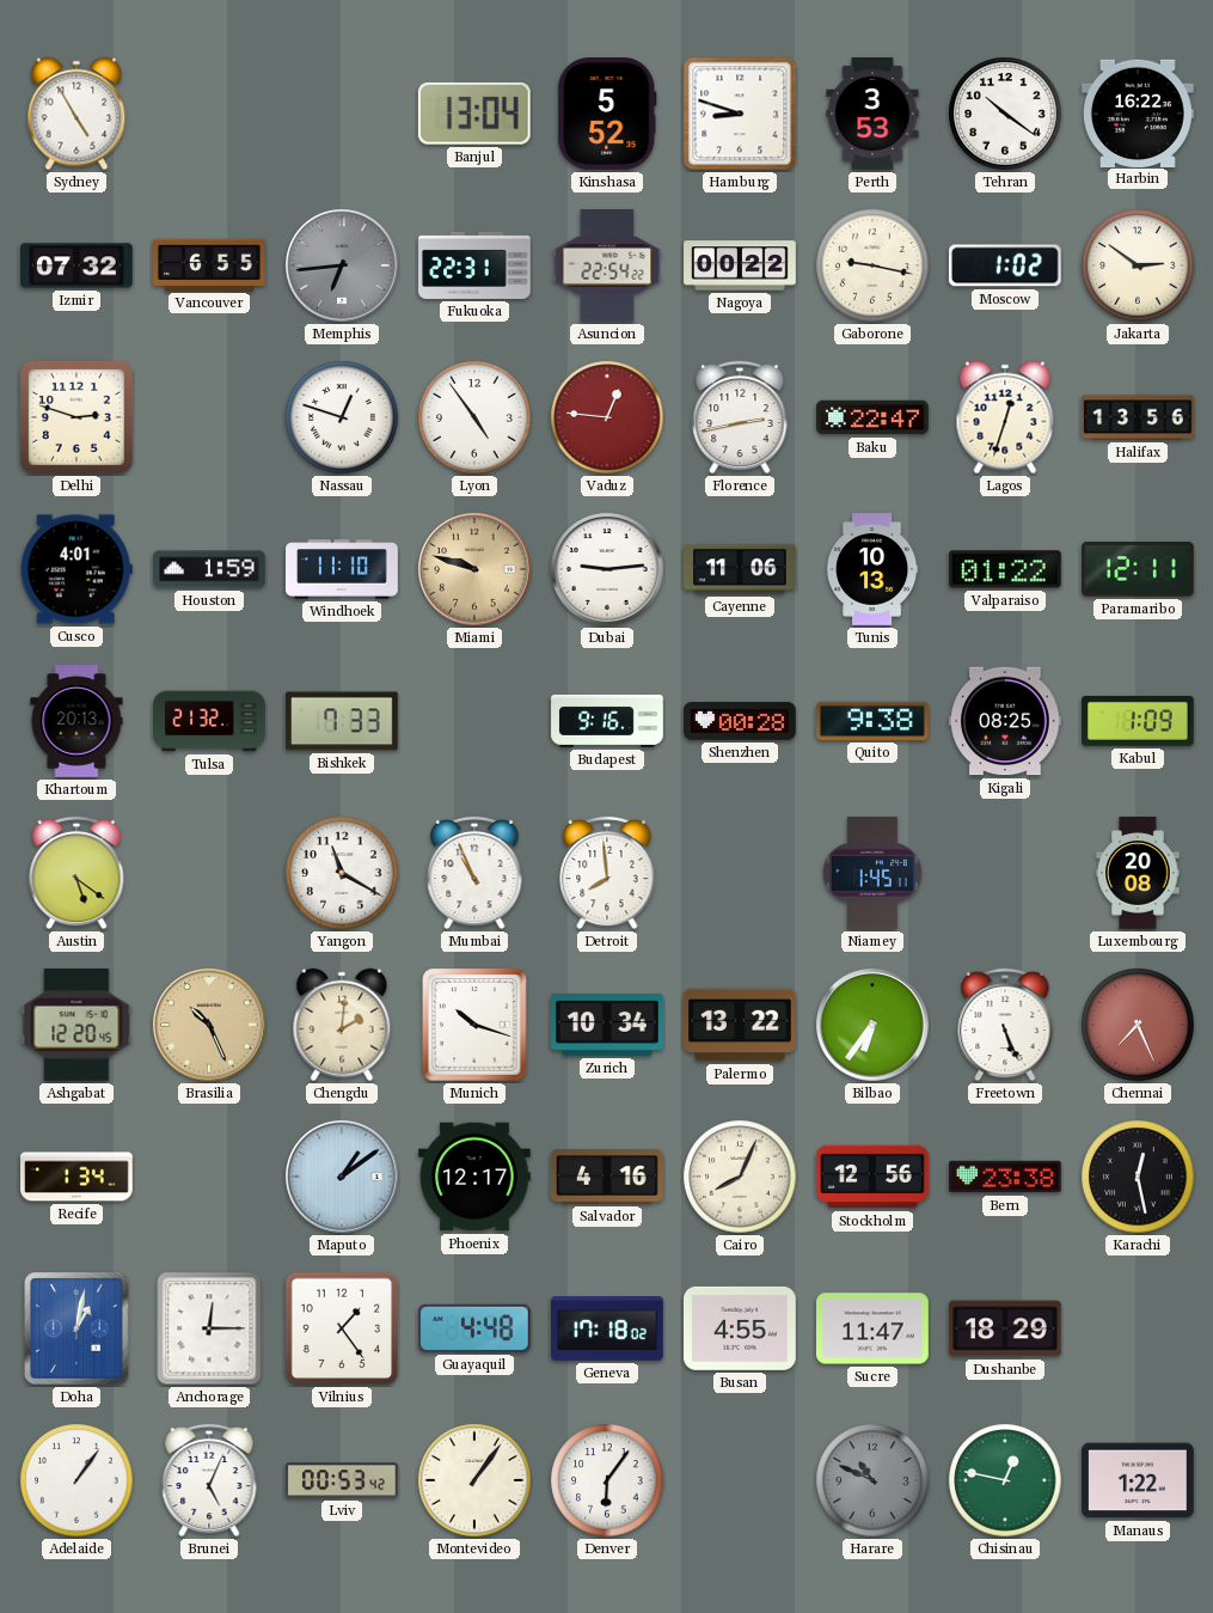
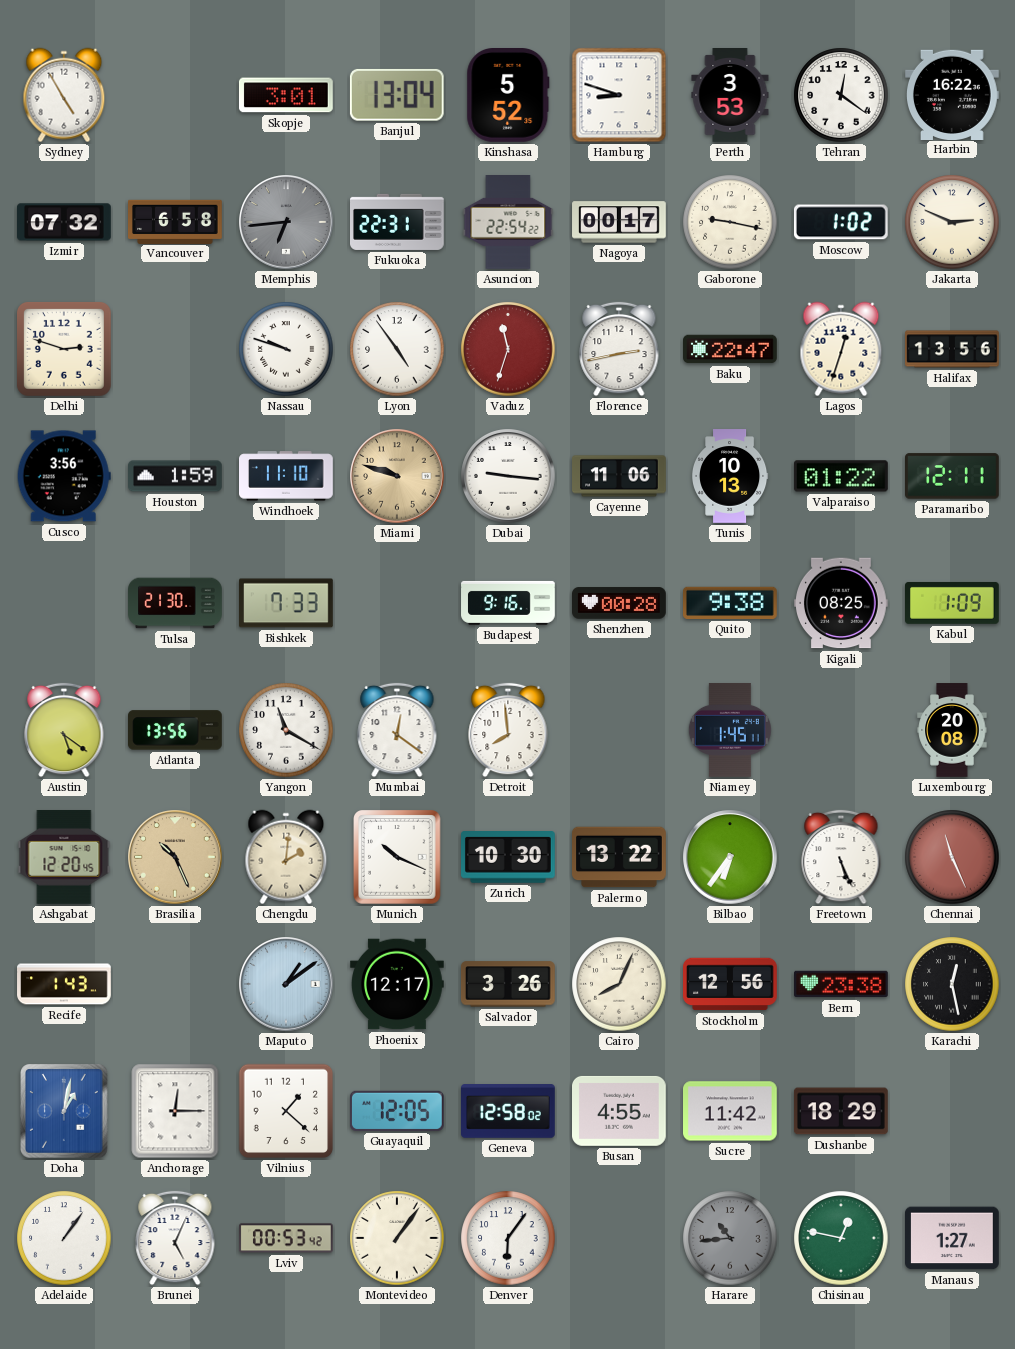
Skopje: none -> 3:01
Tehran: 10:21 -> 12:21
Vancouver: 6:55 -> 6:58
Nagoya: 00:22 -> 00:17
Jakarta: 2:51 -> 2:49
Nassau: 12:48 -> 9:48
Vaduz: 12:46 -> 11:33
Cusco: 4:01 -> 3:56
Dubai: 9:14 -> 9:16
Khartoum: 20:13 -> none
Tulsa: 21:32 -> 21:30
Atlanta: none -> 13:56
Mumbai: 10:56 -> 12:21
Munich: 10:18 -> 10:19
Zurich: 10:34 -> 10:30
Chennai: 7:26 -> 11:26
Recife: 1:34 -> 1:43
Salvador: 4:16 -> 3:26
Vilnius: 1:24 -> 1:22
Guayaquil: 4:48 -> 12:05
Geneva: 17:18 -> 12:58
Sucre: 11:47 -> 11:42
Harare: 10:49 -> 10:44
Manaus: 1:22 -> 1:27
